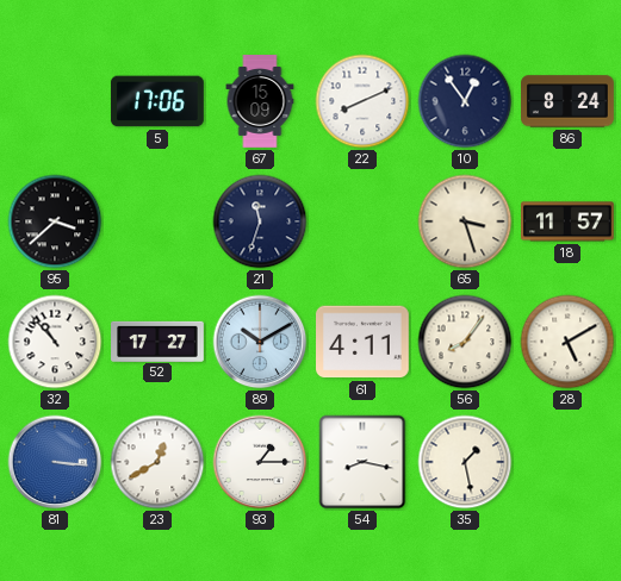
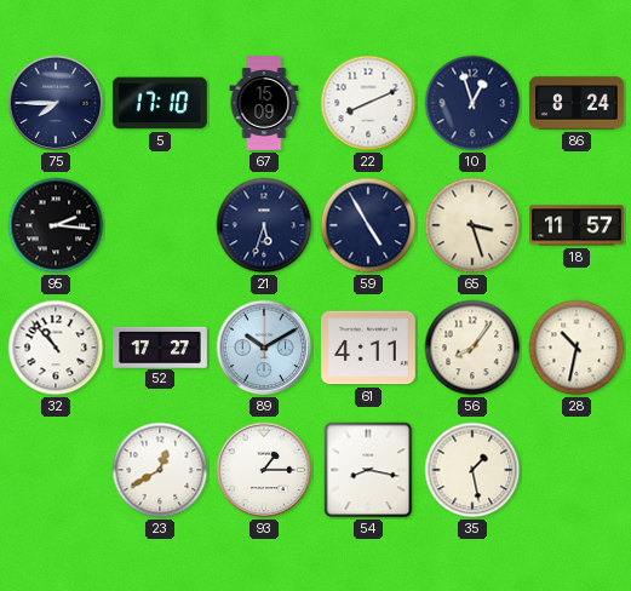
75: none -> 7:45
5: 17:06 -> 17:10
10: 12:54 -> 12:57
95: 3:38 -> 2:16
21: 11:33 -> 5:33
59: none -> 4:55
28: 5:10 -> 10:32
81: 3:16 -> none
